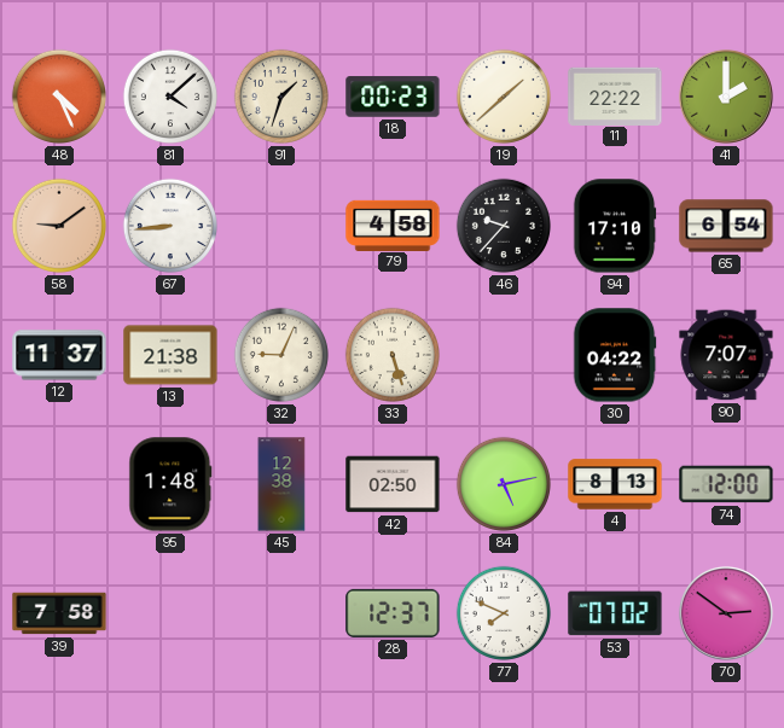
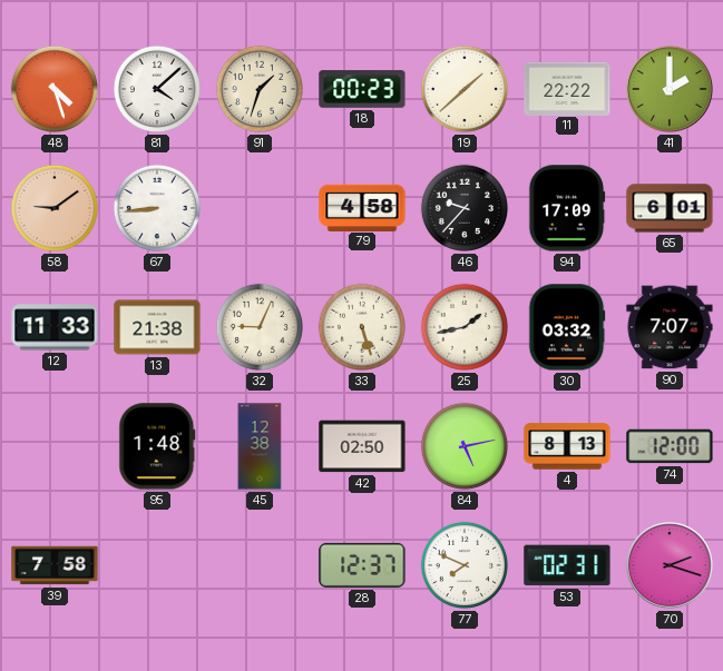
48: 4:26 -> 4:27
94: 17:10 -> 17:09
65: 6:54 -> 6:01
12: 11:37 -> 11:33
25: none -> 1:43
30: 04:22 -> 03:32
53: 07:02 -> 02:31
70: 2:51 -> 2:18
